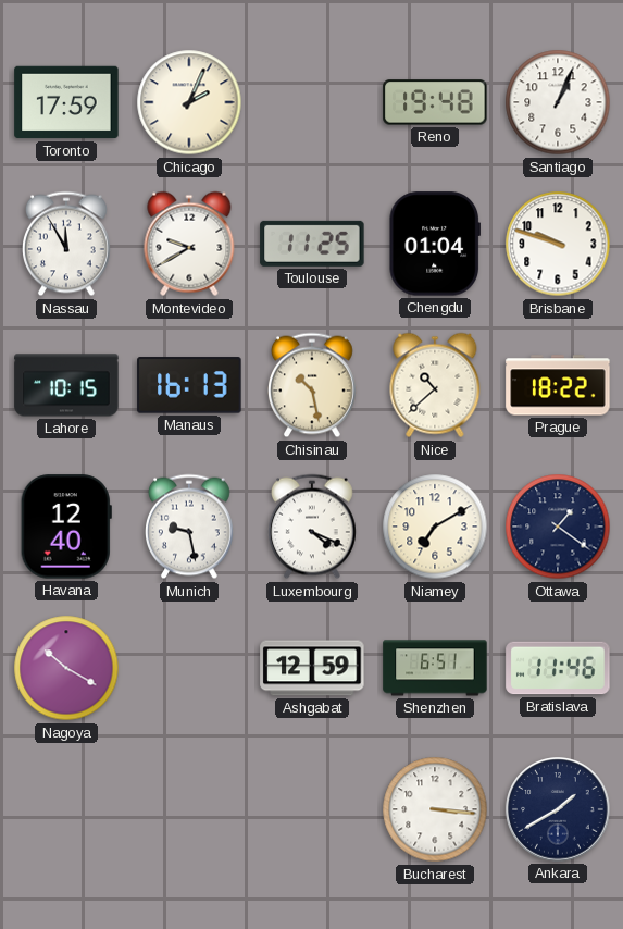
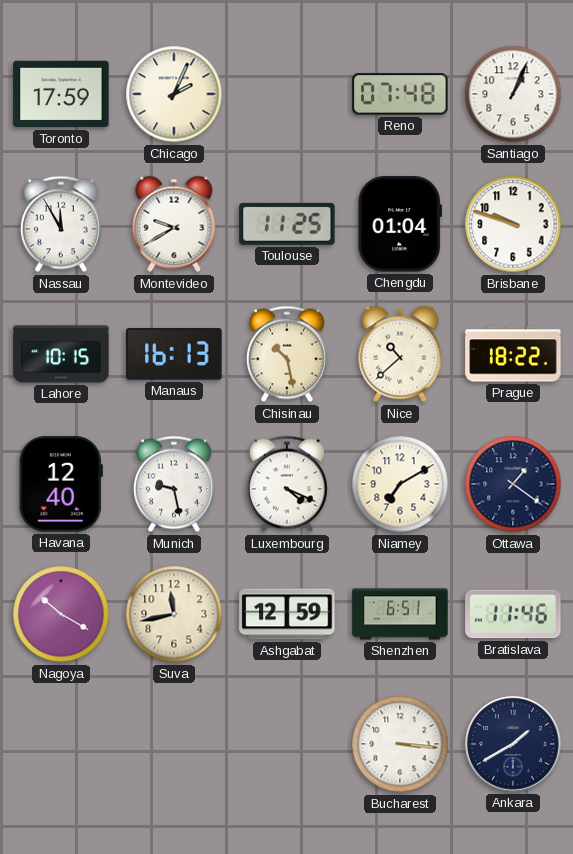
Reno: 19:48 -> 07:48
Suva: none -> 11:43
